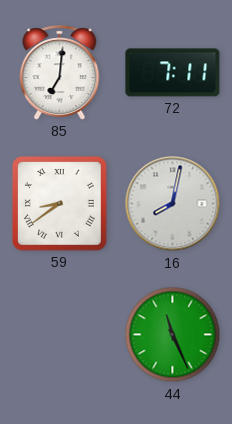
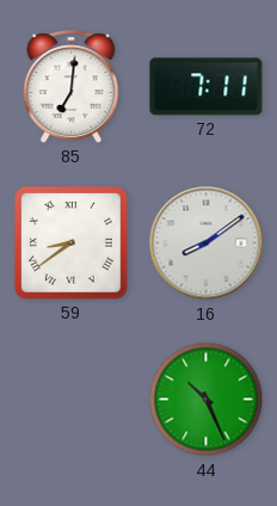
16: 8:02 -> 8:09
44: 11:26 -> 10:26
